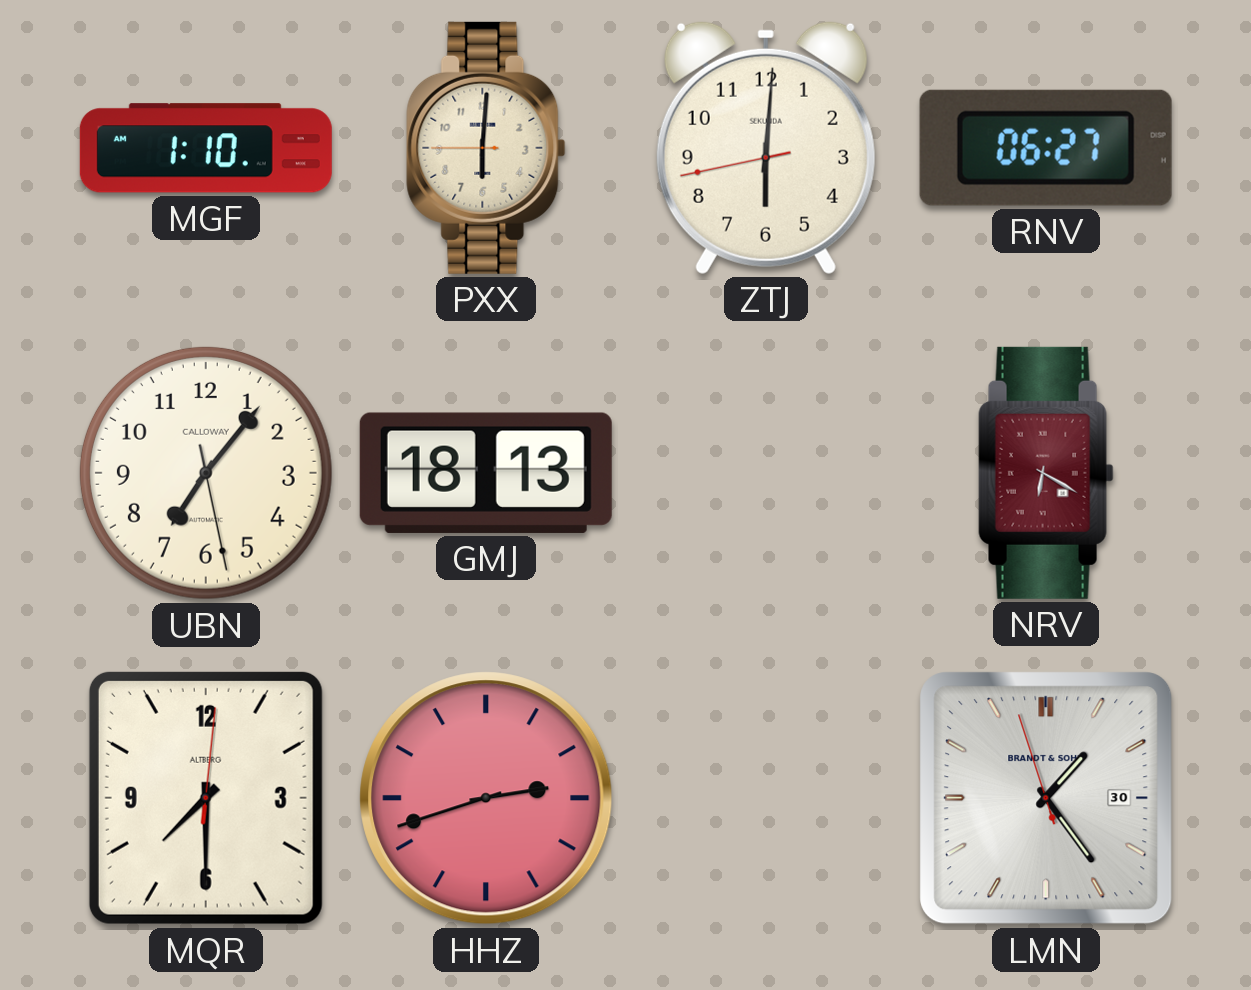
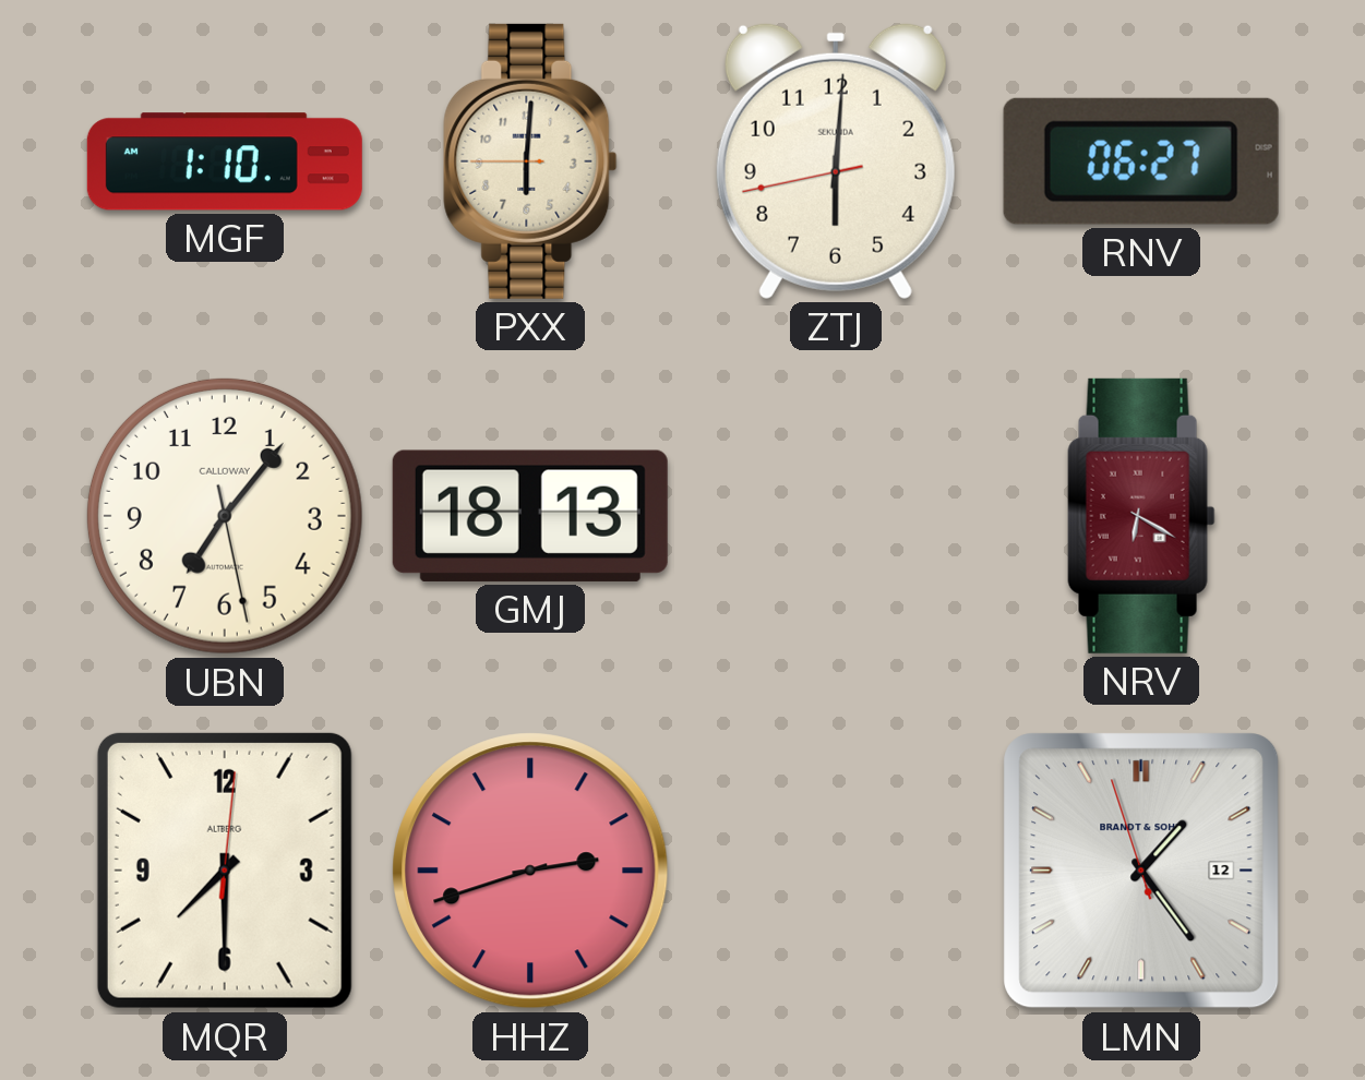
LMN date: 30 -> 12
